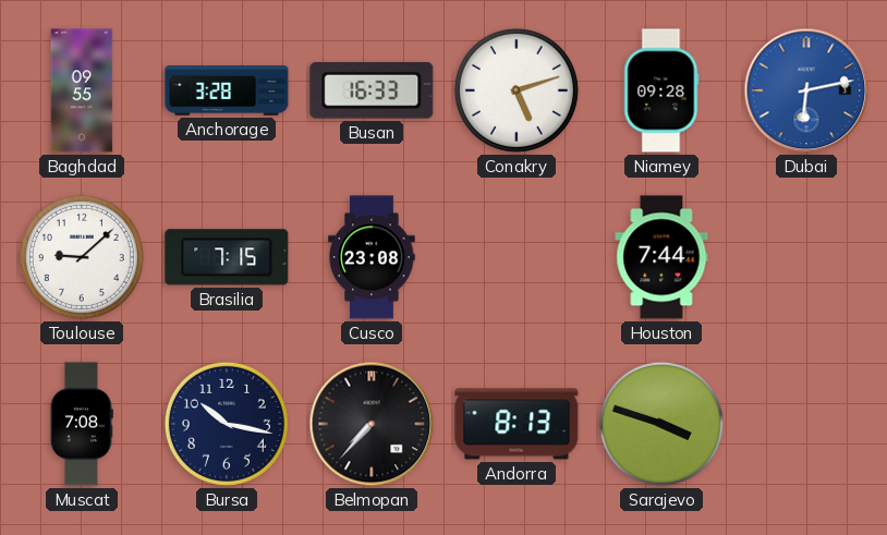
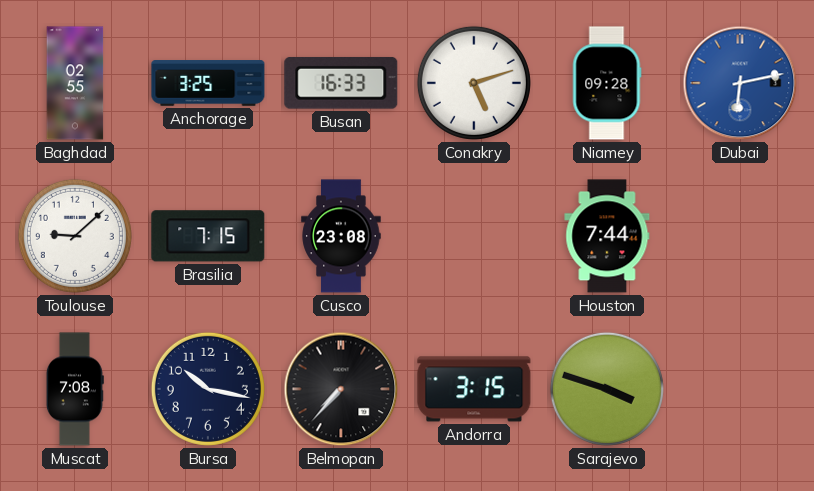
Baghdad: 09:55 -> 02:55
Anchorage: 3:28 -> 3:25
Andorra: 8:13 -> 3:15
